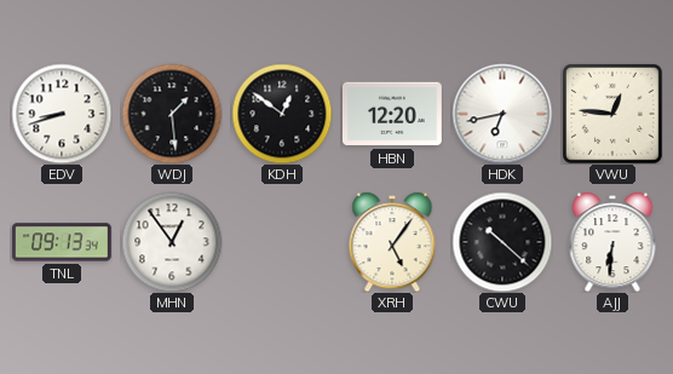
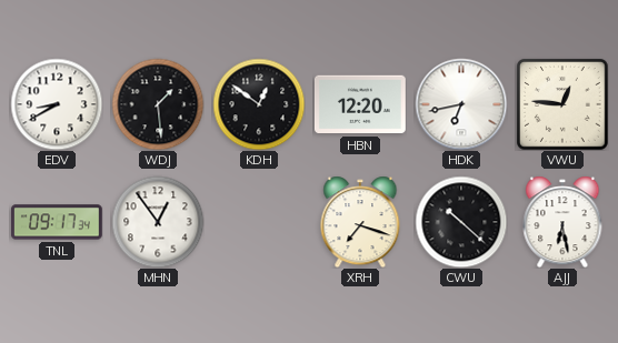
EDV: 8:42 -> 8:40
TNL: 09:13 -> 09:17
XRH: 5:06 -> 7:18
AJJ: 6:31 -> 6:28
